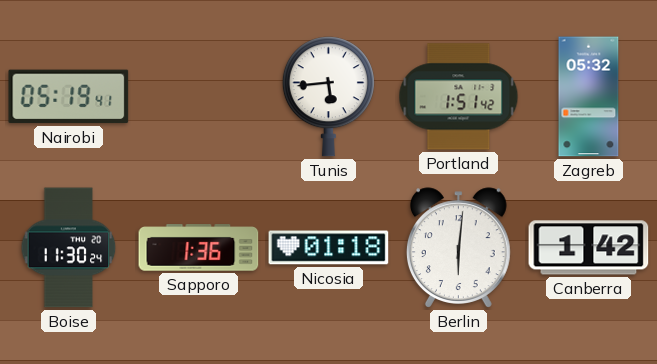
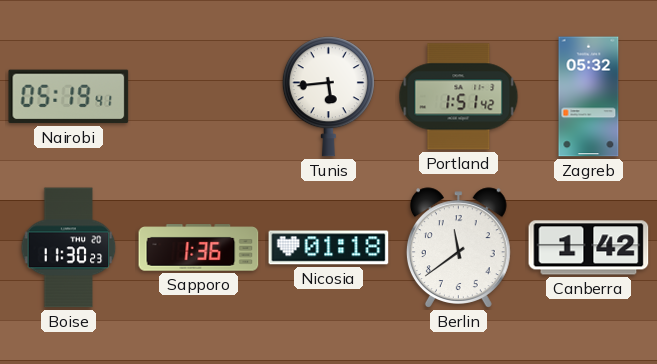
Boise: 11:30:24 -> 11:30:23
Berlin: 6:01 -> 11:39
